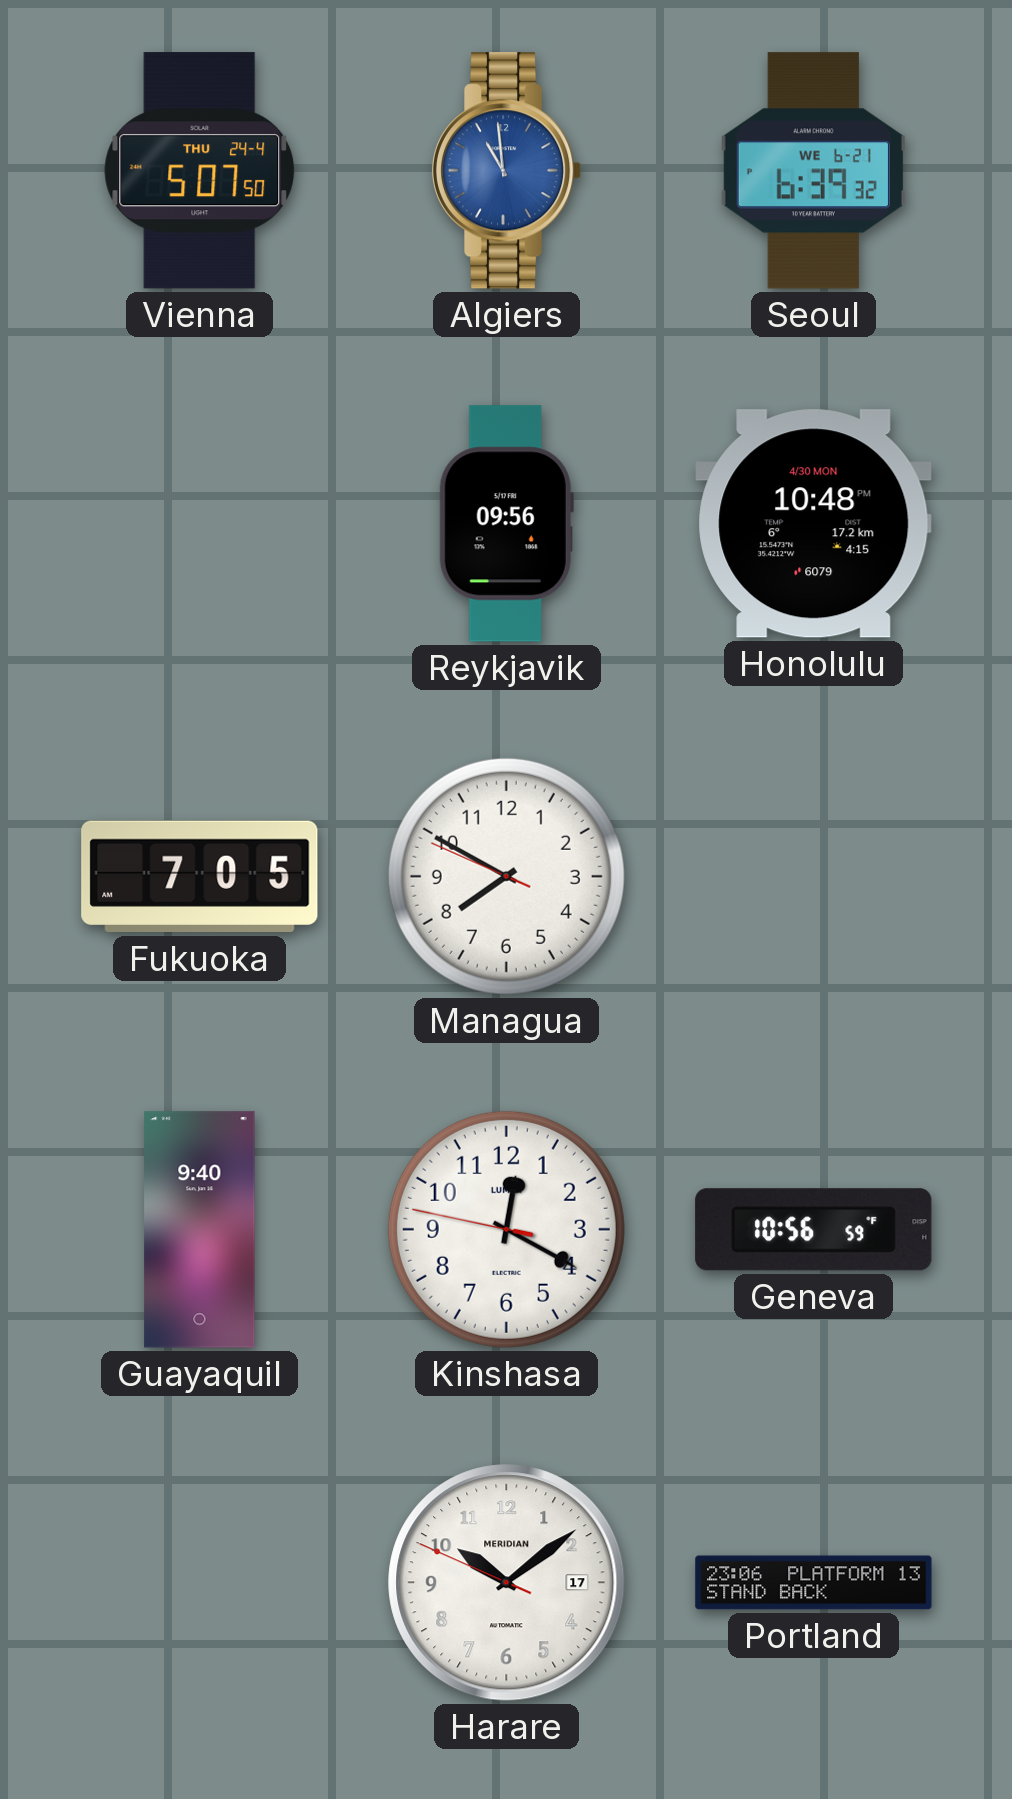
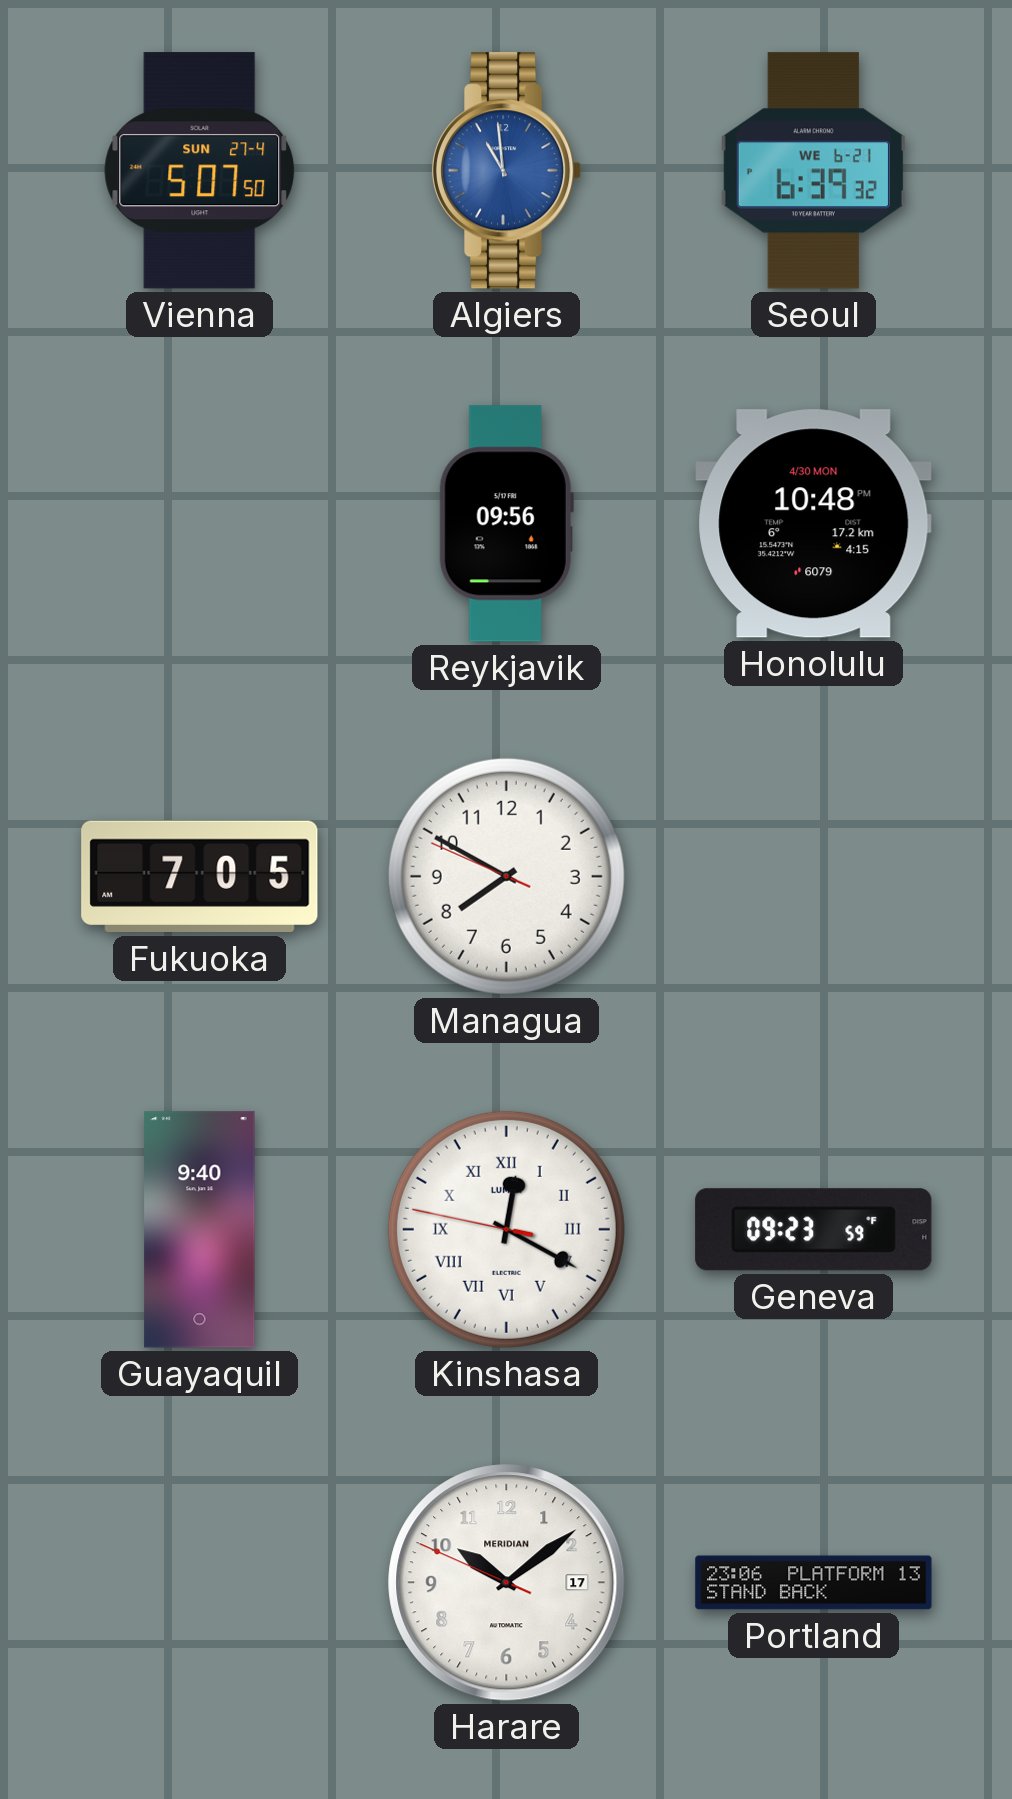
Vienna date: THU 24-4 -> SUN 27-4
Kinshasa numerals: Arabic -> Roman
Geneva: 10:56 -> 09:23
